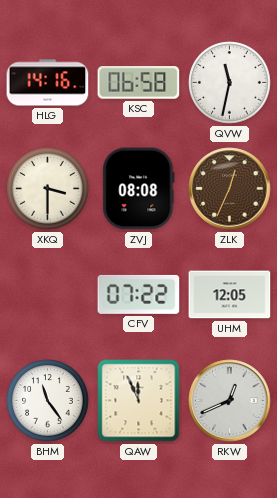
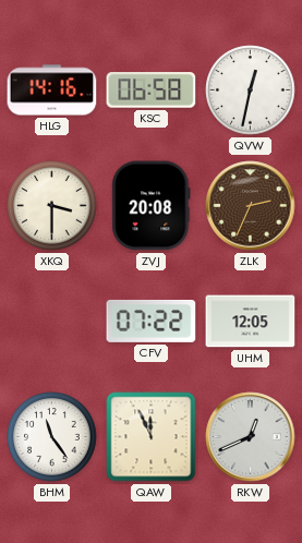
QVW: 11:32 -> 12:32
ZVJ: 08:08 -> 20:08
ZLK: 12:34 -> 2:34
